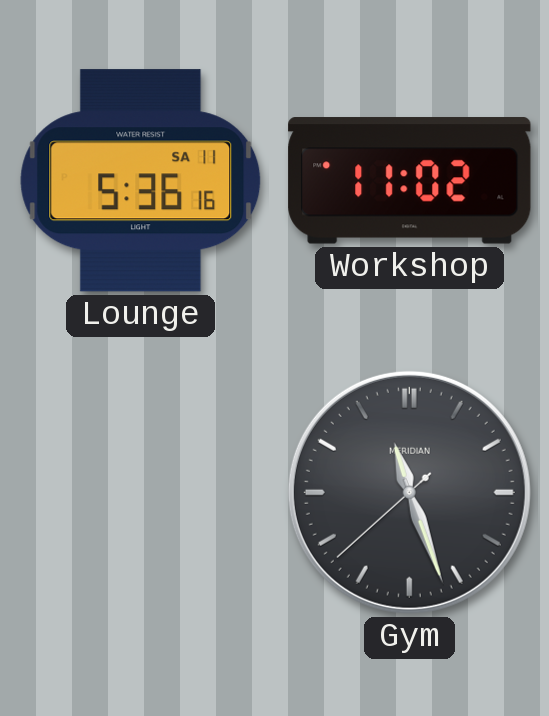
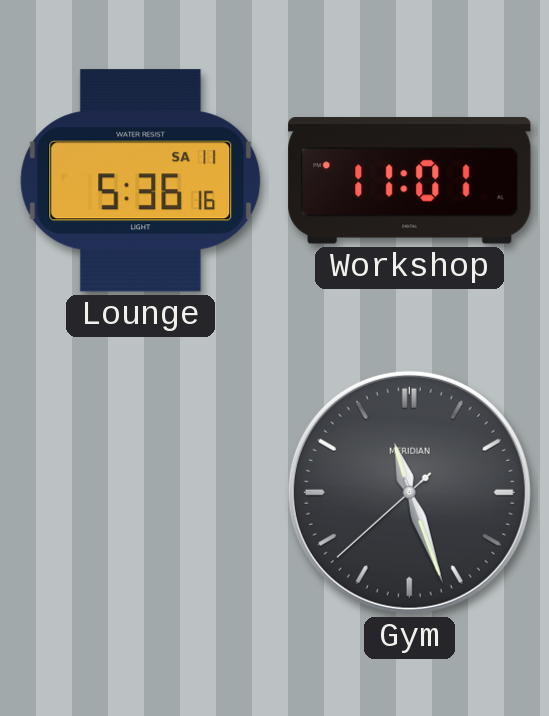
Workshop: 11:02 -> 11:01
